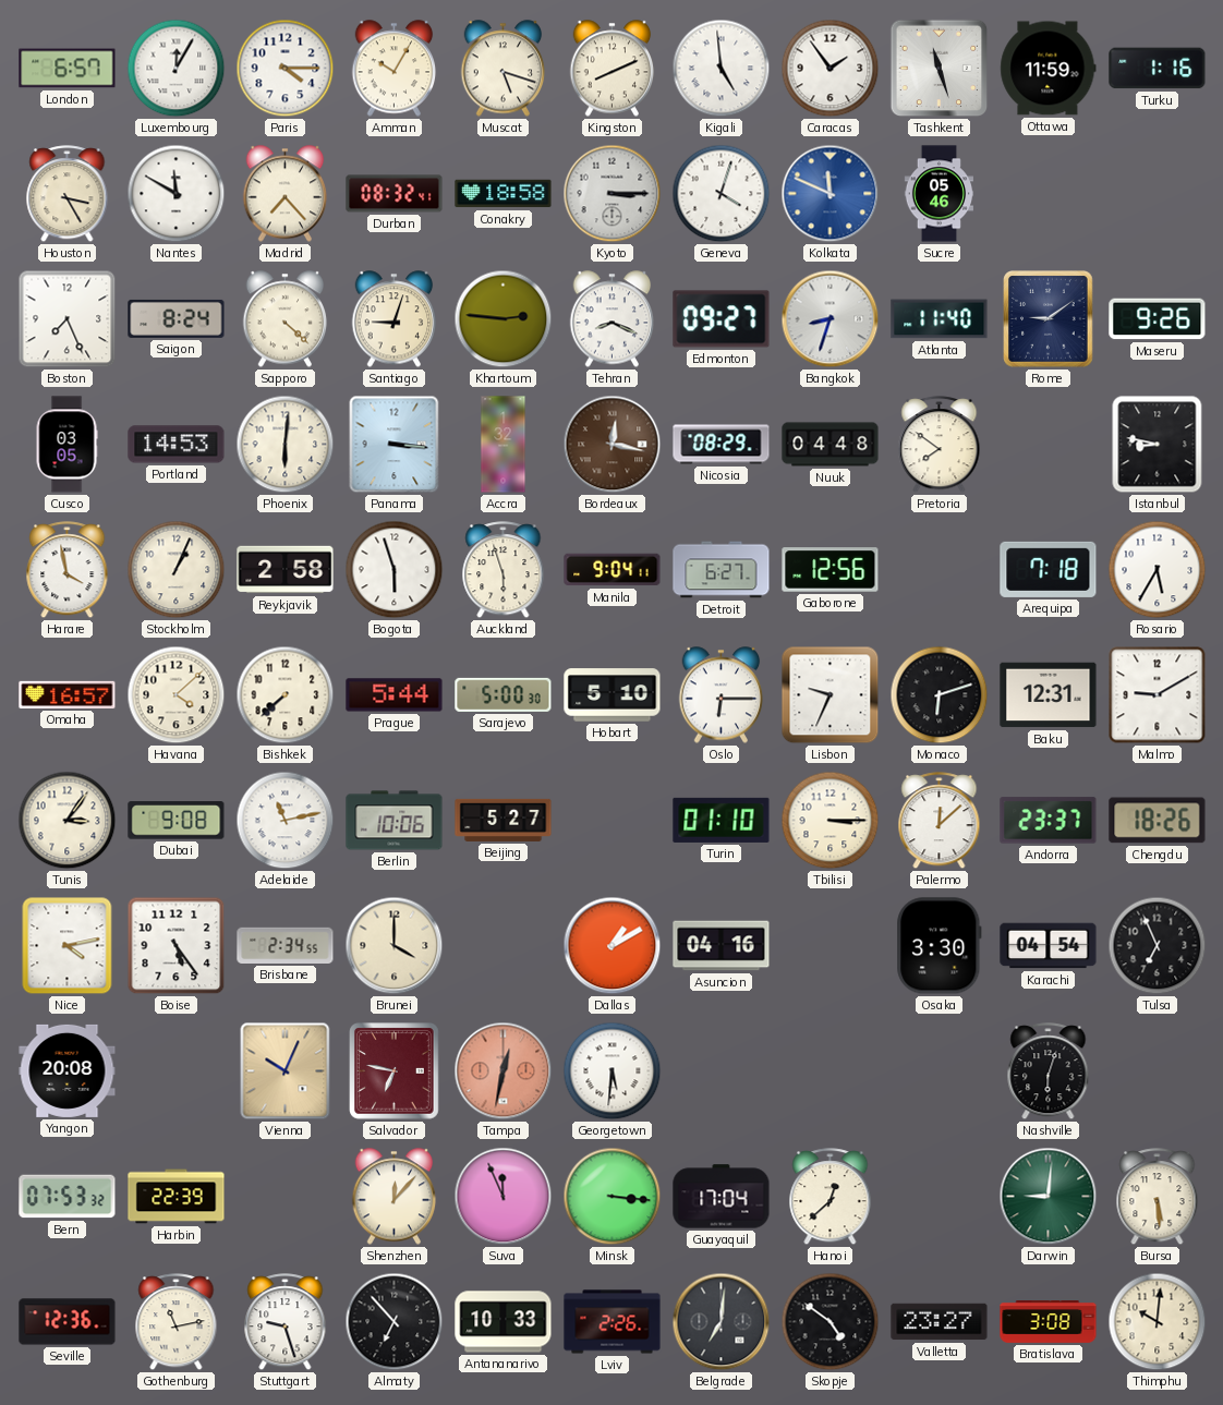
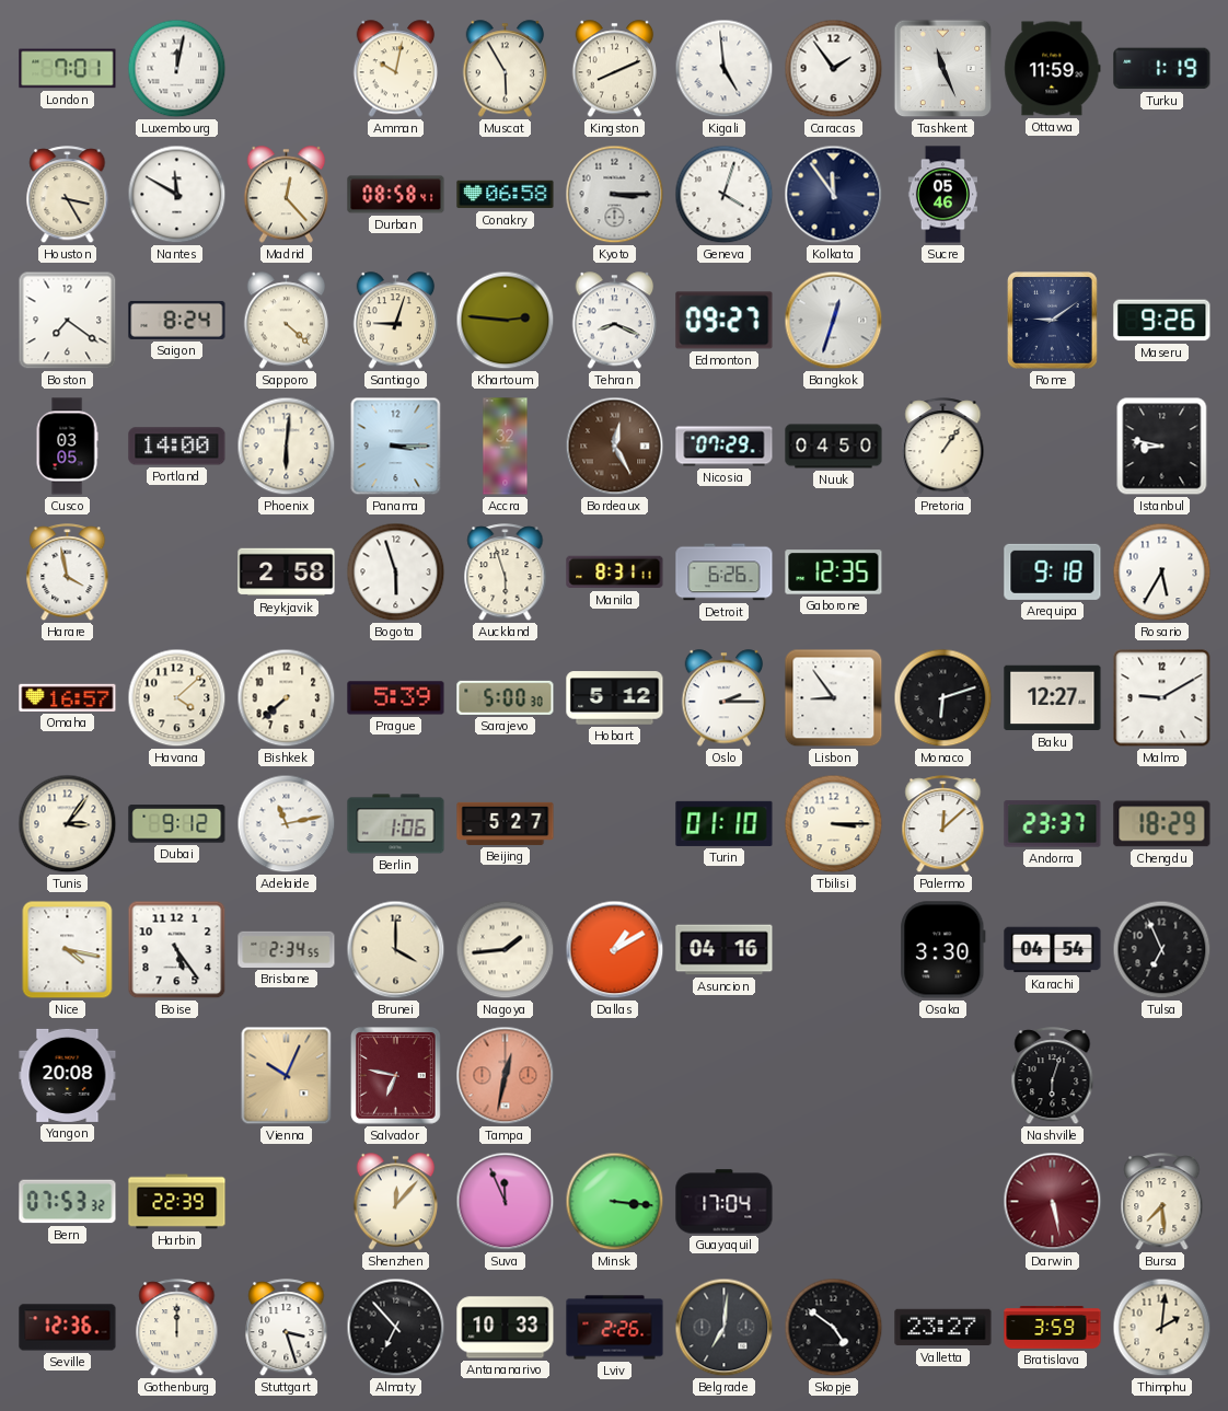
London: 6:57 -> 7:01
Luxembourg: 12:05 -> 12:02
Paris: 4:15 -> none
Amman: 10:05 -> 10:02
Muscat: 5:18 -> 5:55
Tashkent: 11:27 -> 11:26
Turku: 1:16 -> 1:19
Madrid: 7:23 -> 12:23
Durban: 08:32 -> 08:58
Conakry: 18:58 -> 06:58
Kolkata: 11:49 -> 11:54
Kolkata dial: blue -> navy
Boston: 7:26 -> 7:21
Bangkok: 8:33 -> 12:33
Atlanta: 11:40 -> none
Portland: 14:53 -> 14:00
Panama: 3:16 -> 3:15
Bordeaux: 12:17 -> 12:25
Nicosia: 08:29 -> 07:29
Nuuk: 04:48 -> 04:50
Pretoria: 7:51 -> 1:06
Stockholm: 1:04 -> none
Manila: 9:04 -> 8:31
Detroit: 6:27 -> 6:26
Gaborone: 12:56 -> 12:35
Arequipa: 7:18 -> 9:18
Prague: 5:44 -> 5:39
Hobart: 5:10 -> 5:12
Oslo: 6:15 -> 2:15
Lisbon: 9:34 -> 8:54
Baku: 12:31 -> 12:27
Dubai: 9:08 -> 9:12
Berlin: 10:06 -> 1:06
Chengdu: 18:26 -> 18:29
Nice: 4:13 -> 4:17
Nagoya: none -> 1:44
Georgetown: 5:31 -> none
Hanoi: 12:38 -> none
Darwin: 9:01 -> 5:28
Darwin dial: green -> burgundy
Bursa: 5:29 -> 7:29
Gothenburg: 11:13 -> 12:00
Stuttgart: 9:27 -> 3:27
Bratislava: 3:08 -> 3:59
Thimphu: 10:01 -> 2:01
